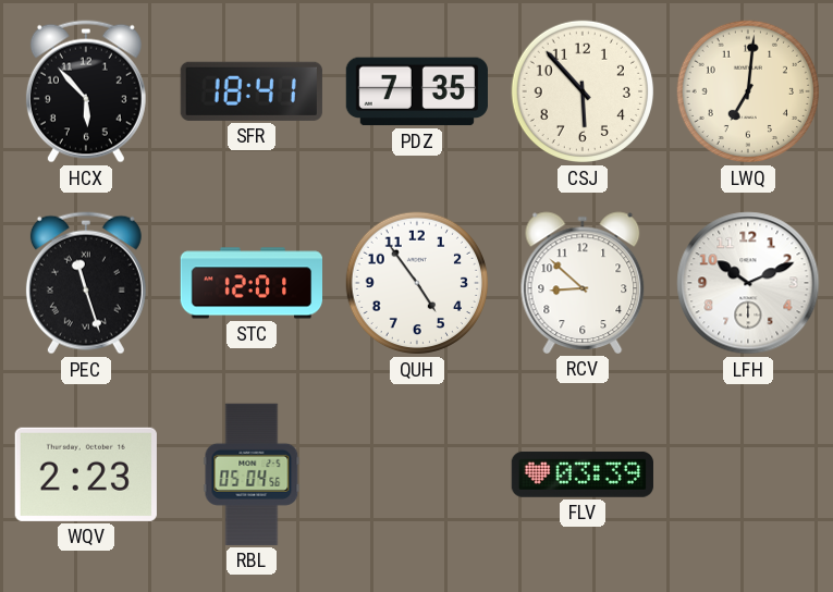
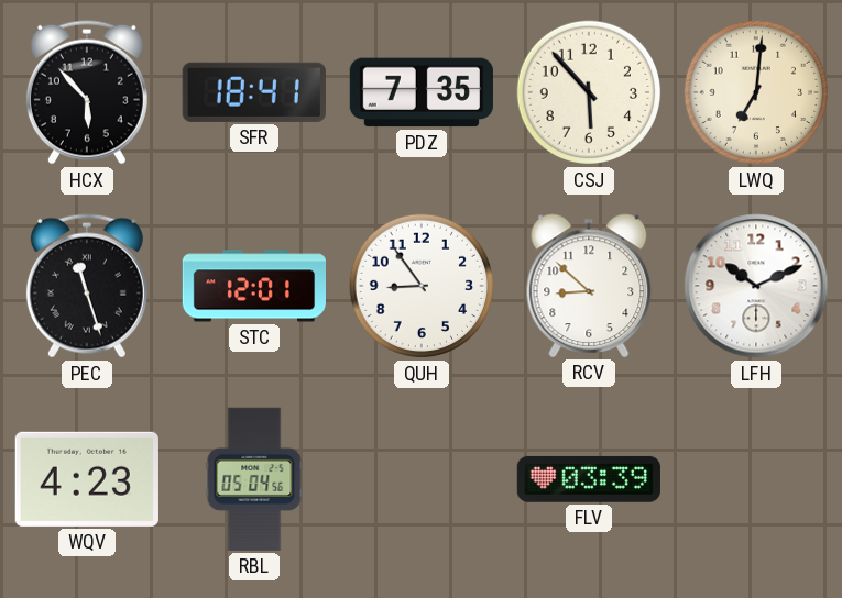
QUH: 4:54 -> 8:54
WQV: 2:23 -> 4:23
